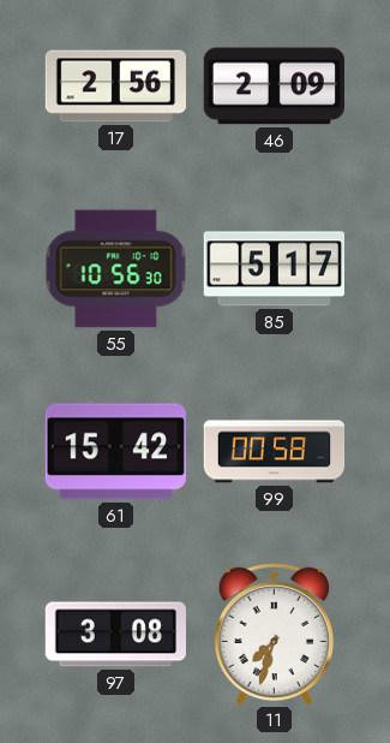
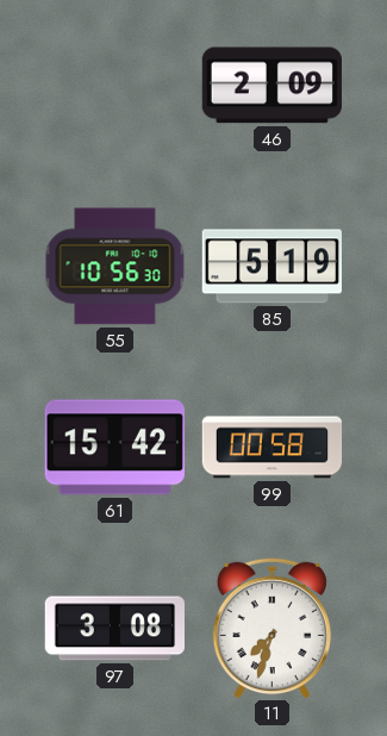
17: 2:56 -> none
85: 5:17 -> 5:19
